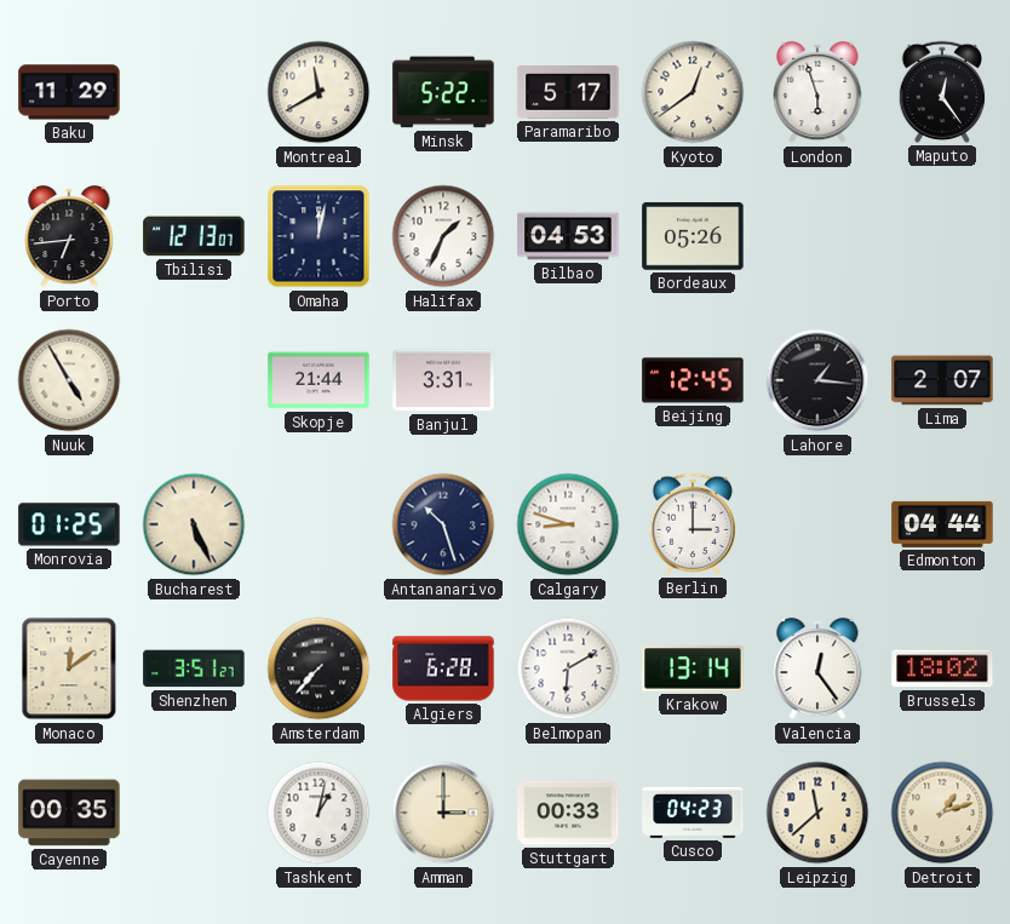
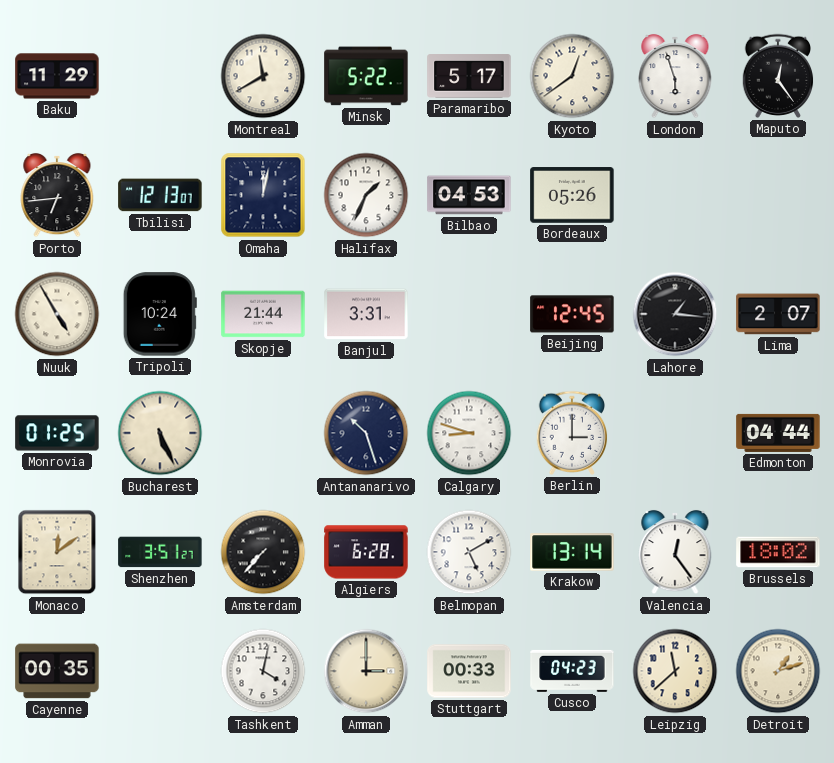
Tripoli: none -> 10:24
Belmopan: 6:10 -> 5:10
Tashkent: 1:02 -> 4:02
